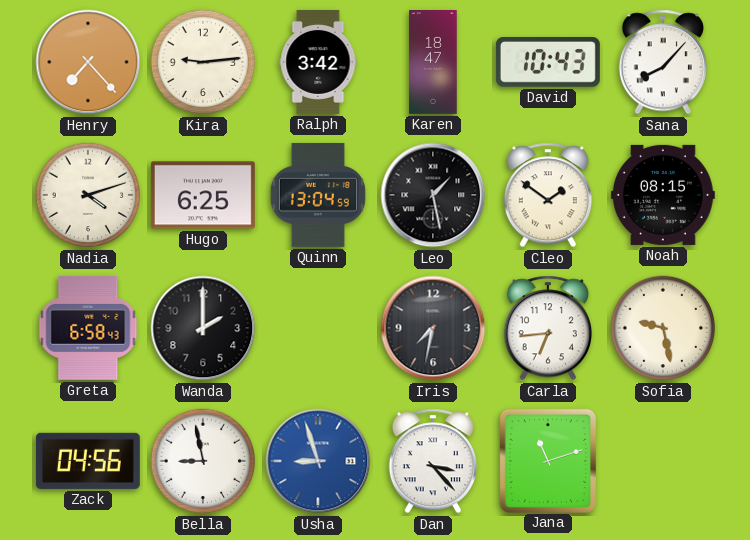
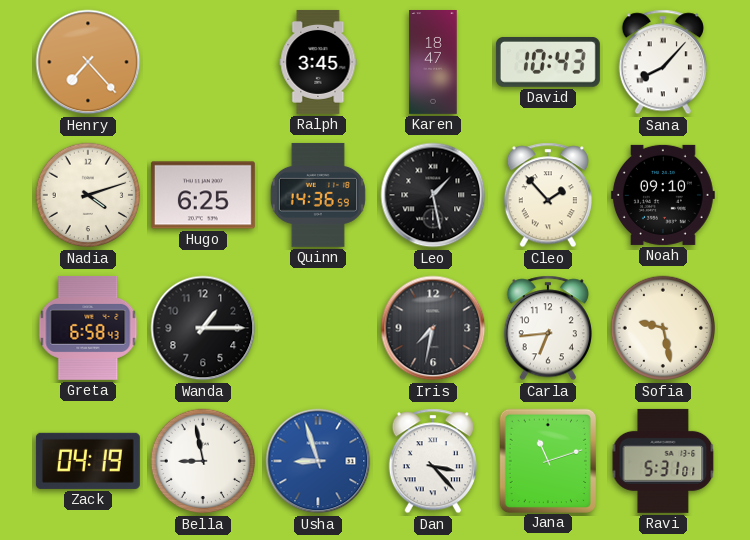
Kira: 9:14 -> none
Ralph: 3:42 -> 3:45
Quinn: 13:04 -> 14:36
Cleo: 1:51 -> 1:53
Noah: 08:15 -> 09:10
Wanda: 2:00 -> 1:15
Zack: 04:56 -> 04:19
Ravi: none -> 5:31
